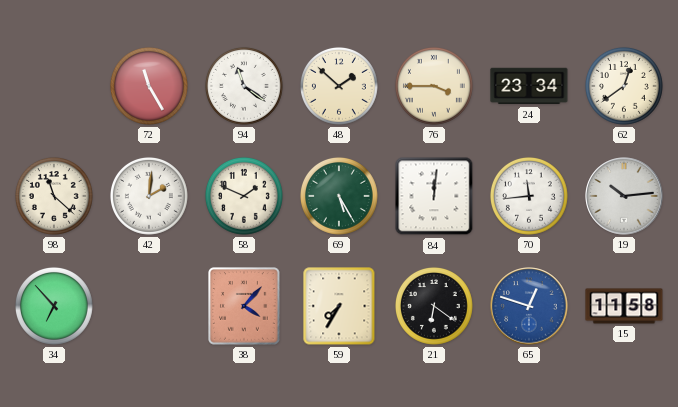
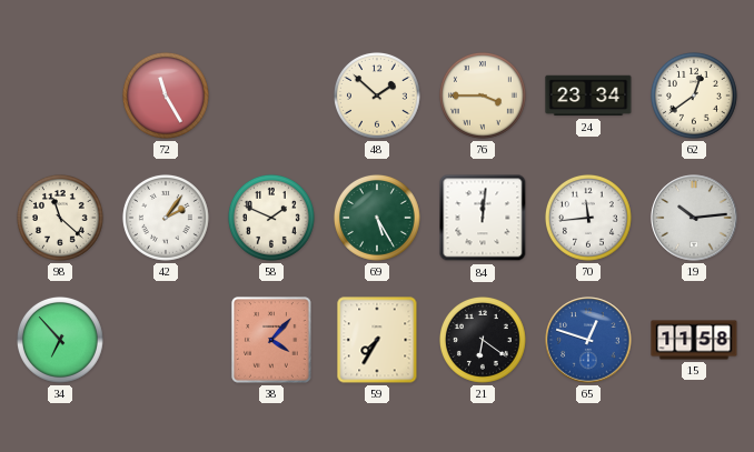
94: 11:21 -> none
42: 2:01 -> 2:06
